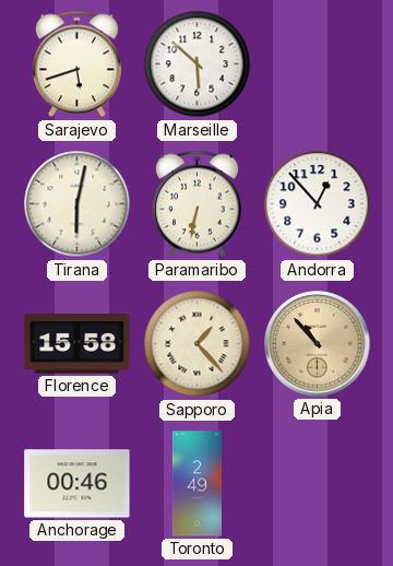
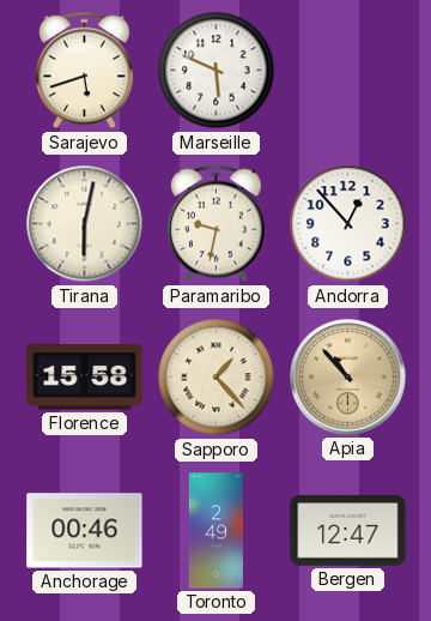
Marseille: 5:52 -> 5:49
Paramaribo: 6:32 -> 9:32
Bergen: none -> 12:47
